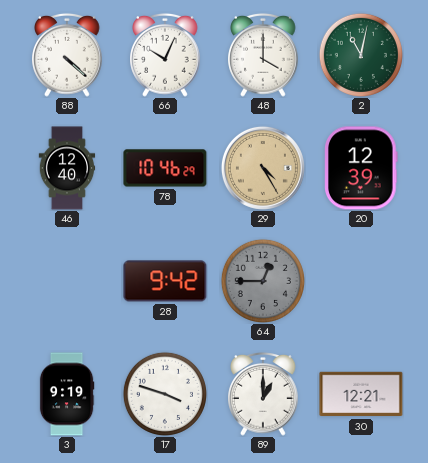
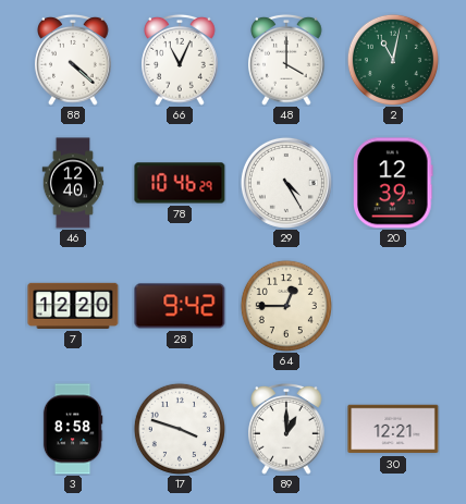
66: 10:04 -> 11:04
29 dial: champagne -> white
7: none -> 12:20
64 dial: grey -> cream
3: 9:19 -> 8:58
